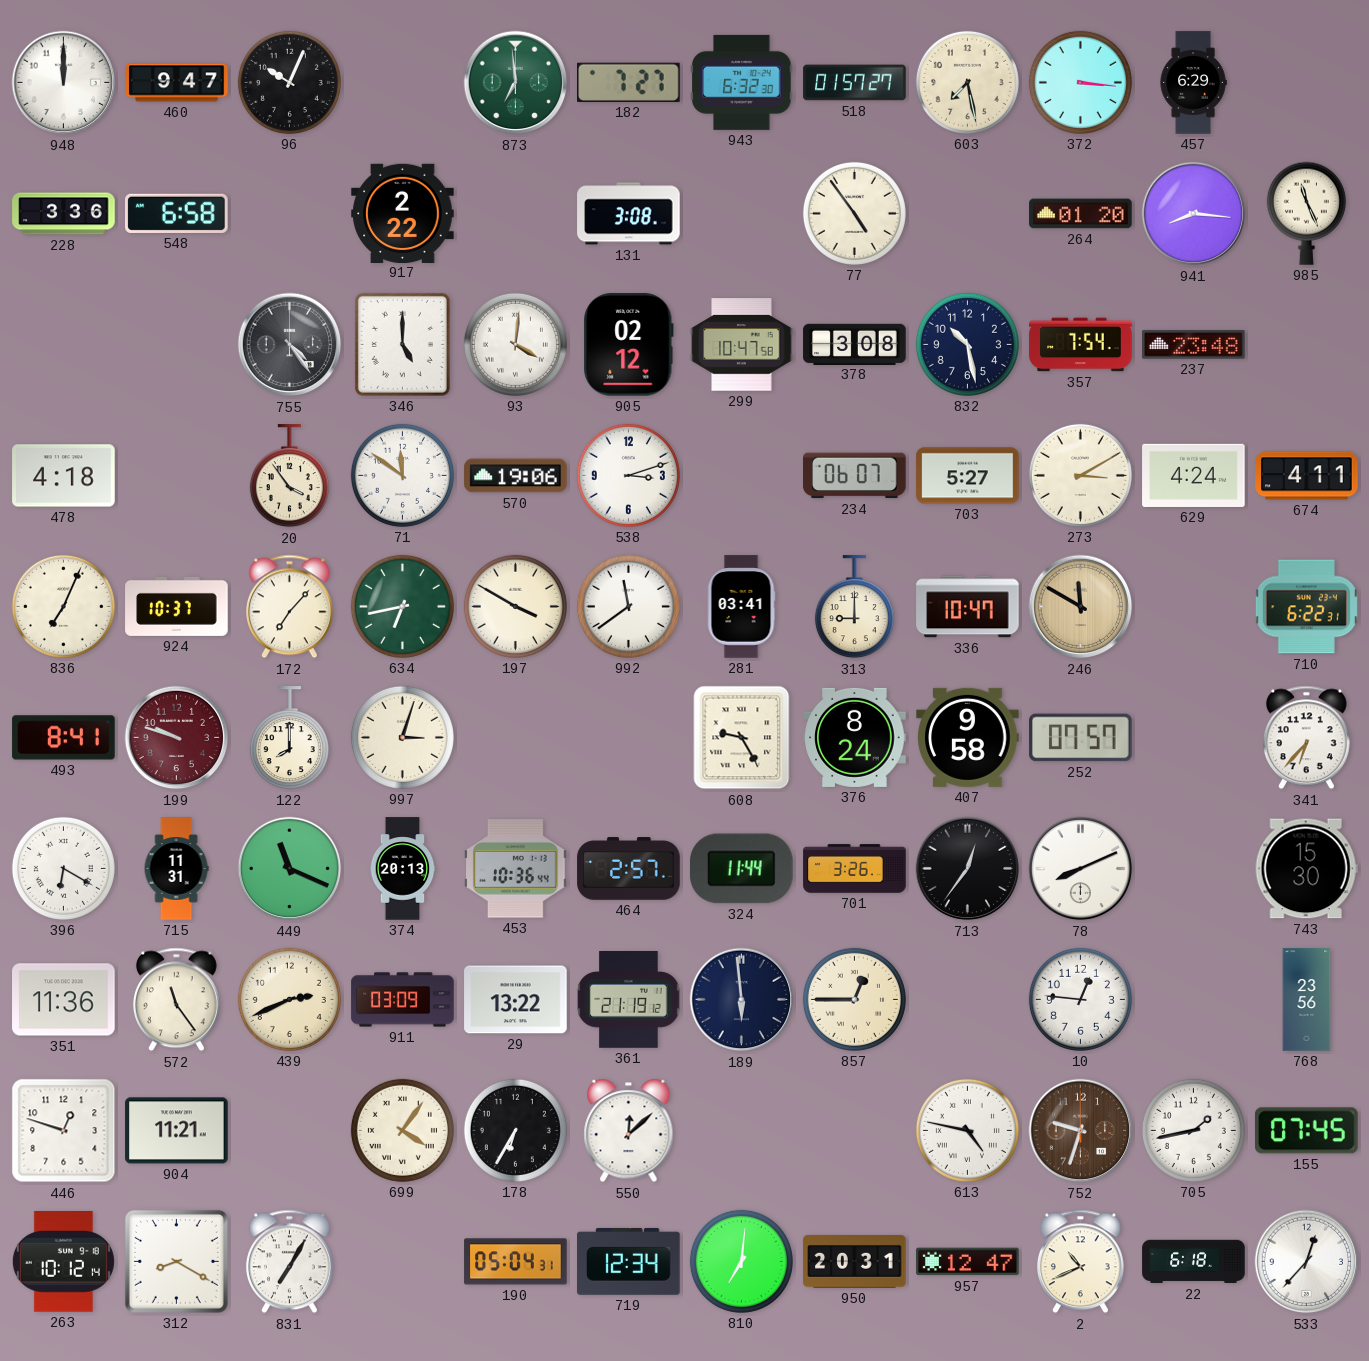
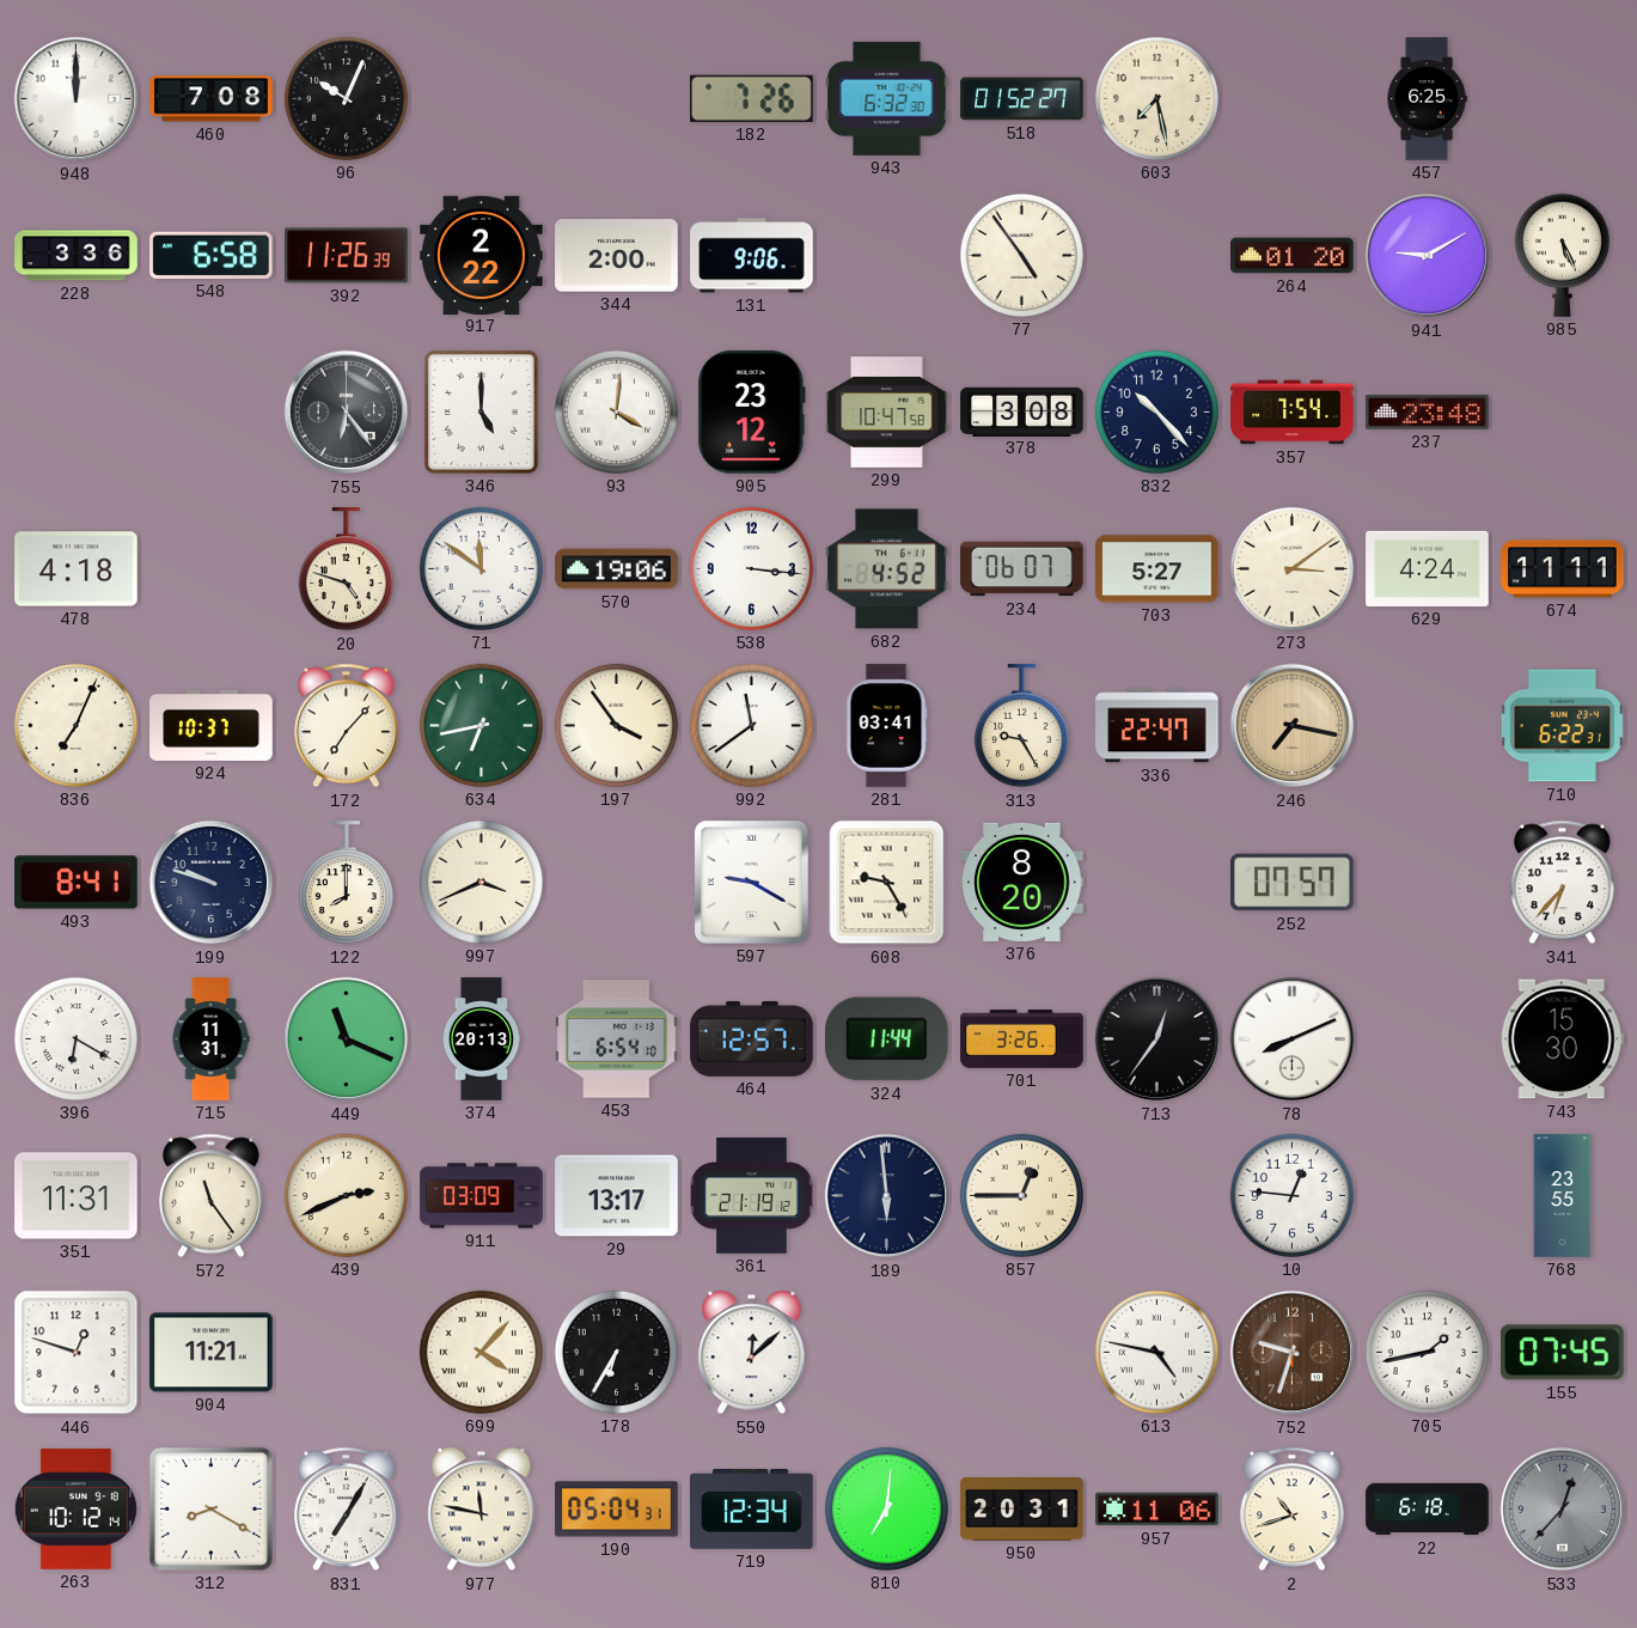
460: 9:47 -> 7:08
873: 6:59 -> none
182: 7:27 -> 7:26
518: 01:57 -> 01:52
372: 3:16 -> none
457: 6:29 -> 6:25
392: none -> 11:26
344: none -> 2:00
131: 3:08 -> 9:06
941: 8:16 -> 9:10
985: 11:26 -> 5:26
755: 4:24 -> 6:24
905: 02:12 -> 23:12
832: 10:28 -> 10:23
20: 3:54 -> 4:48
538: 3:12 -> 3:16
682: none -> 4:52
273: 3:10 -> 3:09
674: 4:11 -> 11:11
197: 3:50 -> 3:54
313: 9:00 -> 9:25
336: 10:47 -> 22:47
246: 11:50 -> 7:17
199 dial: burgundy -> navy
997: 3:03 -> 3:41
597: none -> 9:20
376: 8:24 -> 8:20
407: 9:58 -> none
453: 10:36 -> 6:54
464: 2:57 -> 12:57
351: 11:36 -> 11:31
29: 13:22 -> 13:17
768: 23:56 -> 23:55
699: 4:06 -> 4:07
977: none -> 11:47
957: 12:47 -> 11:06
2: 10:41 -> 10:42
533 dial: white -> grey
